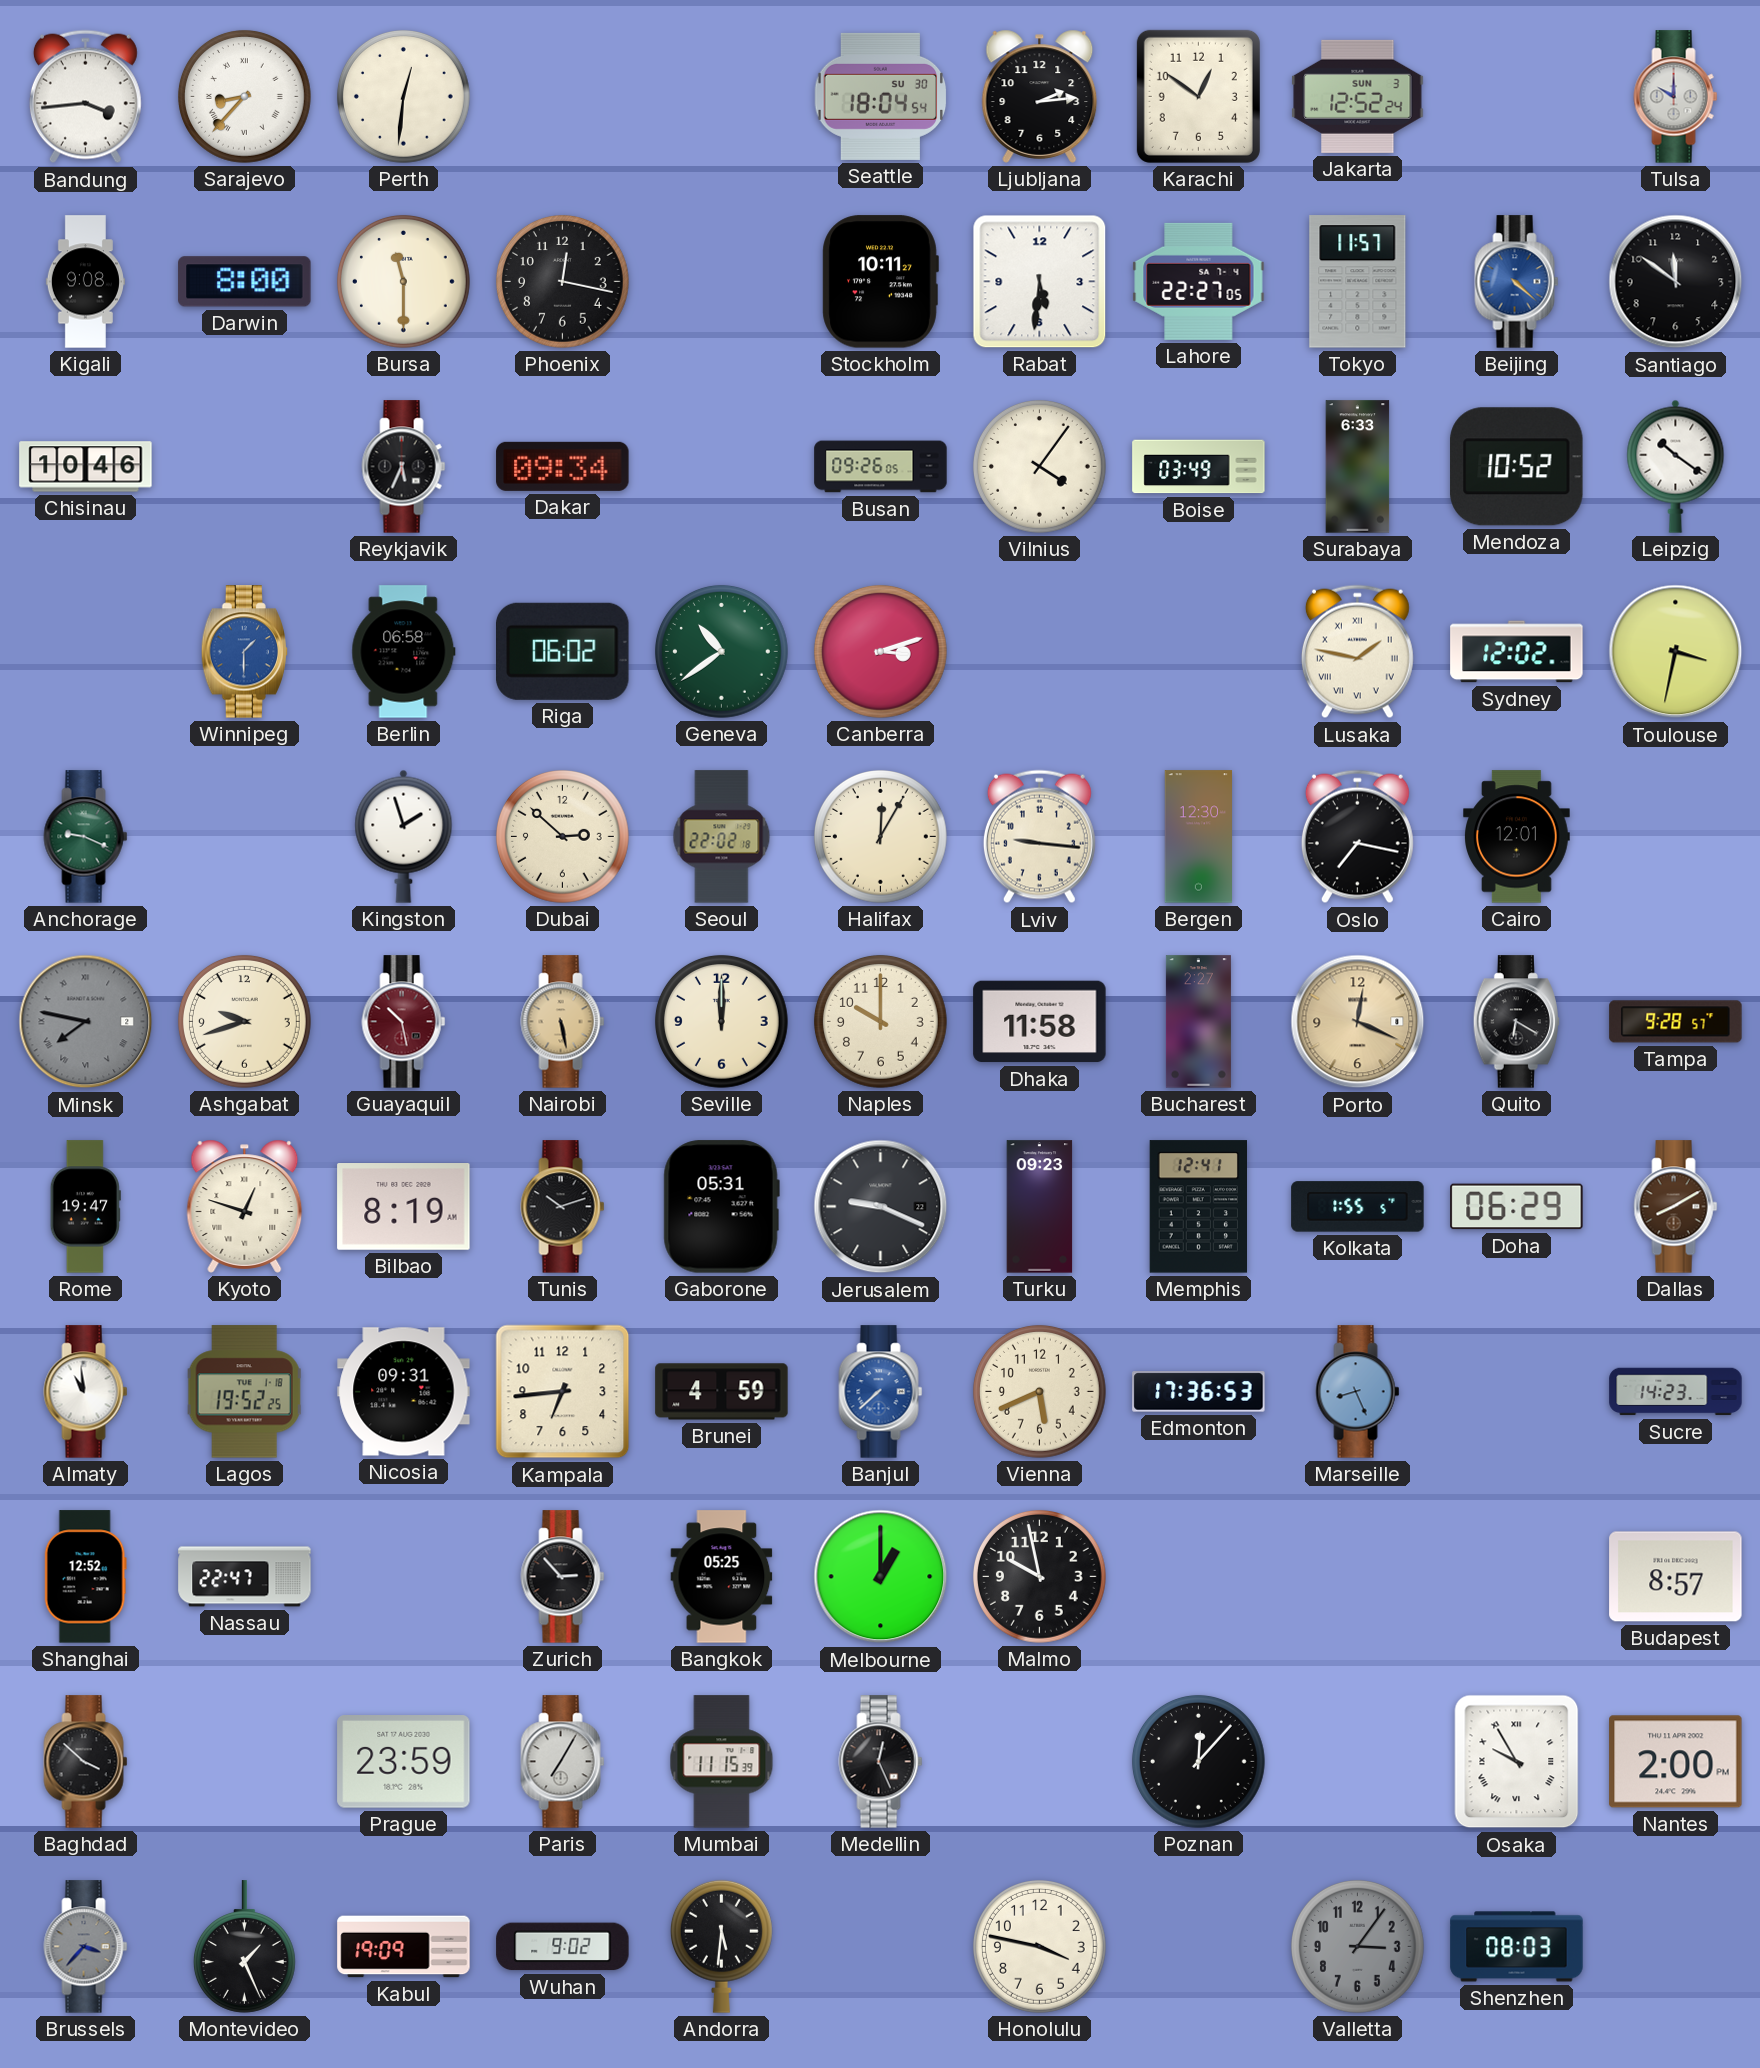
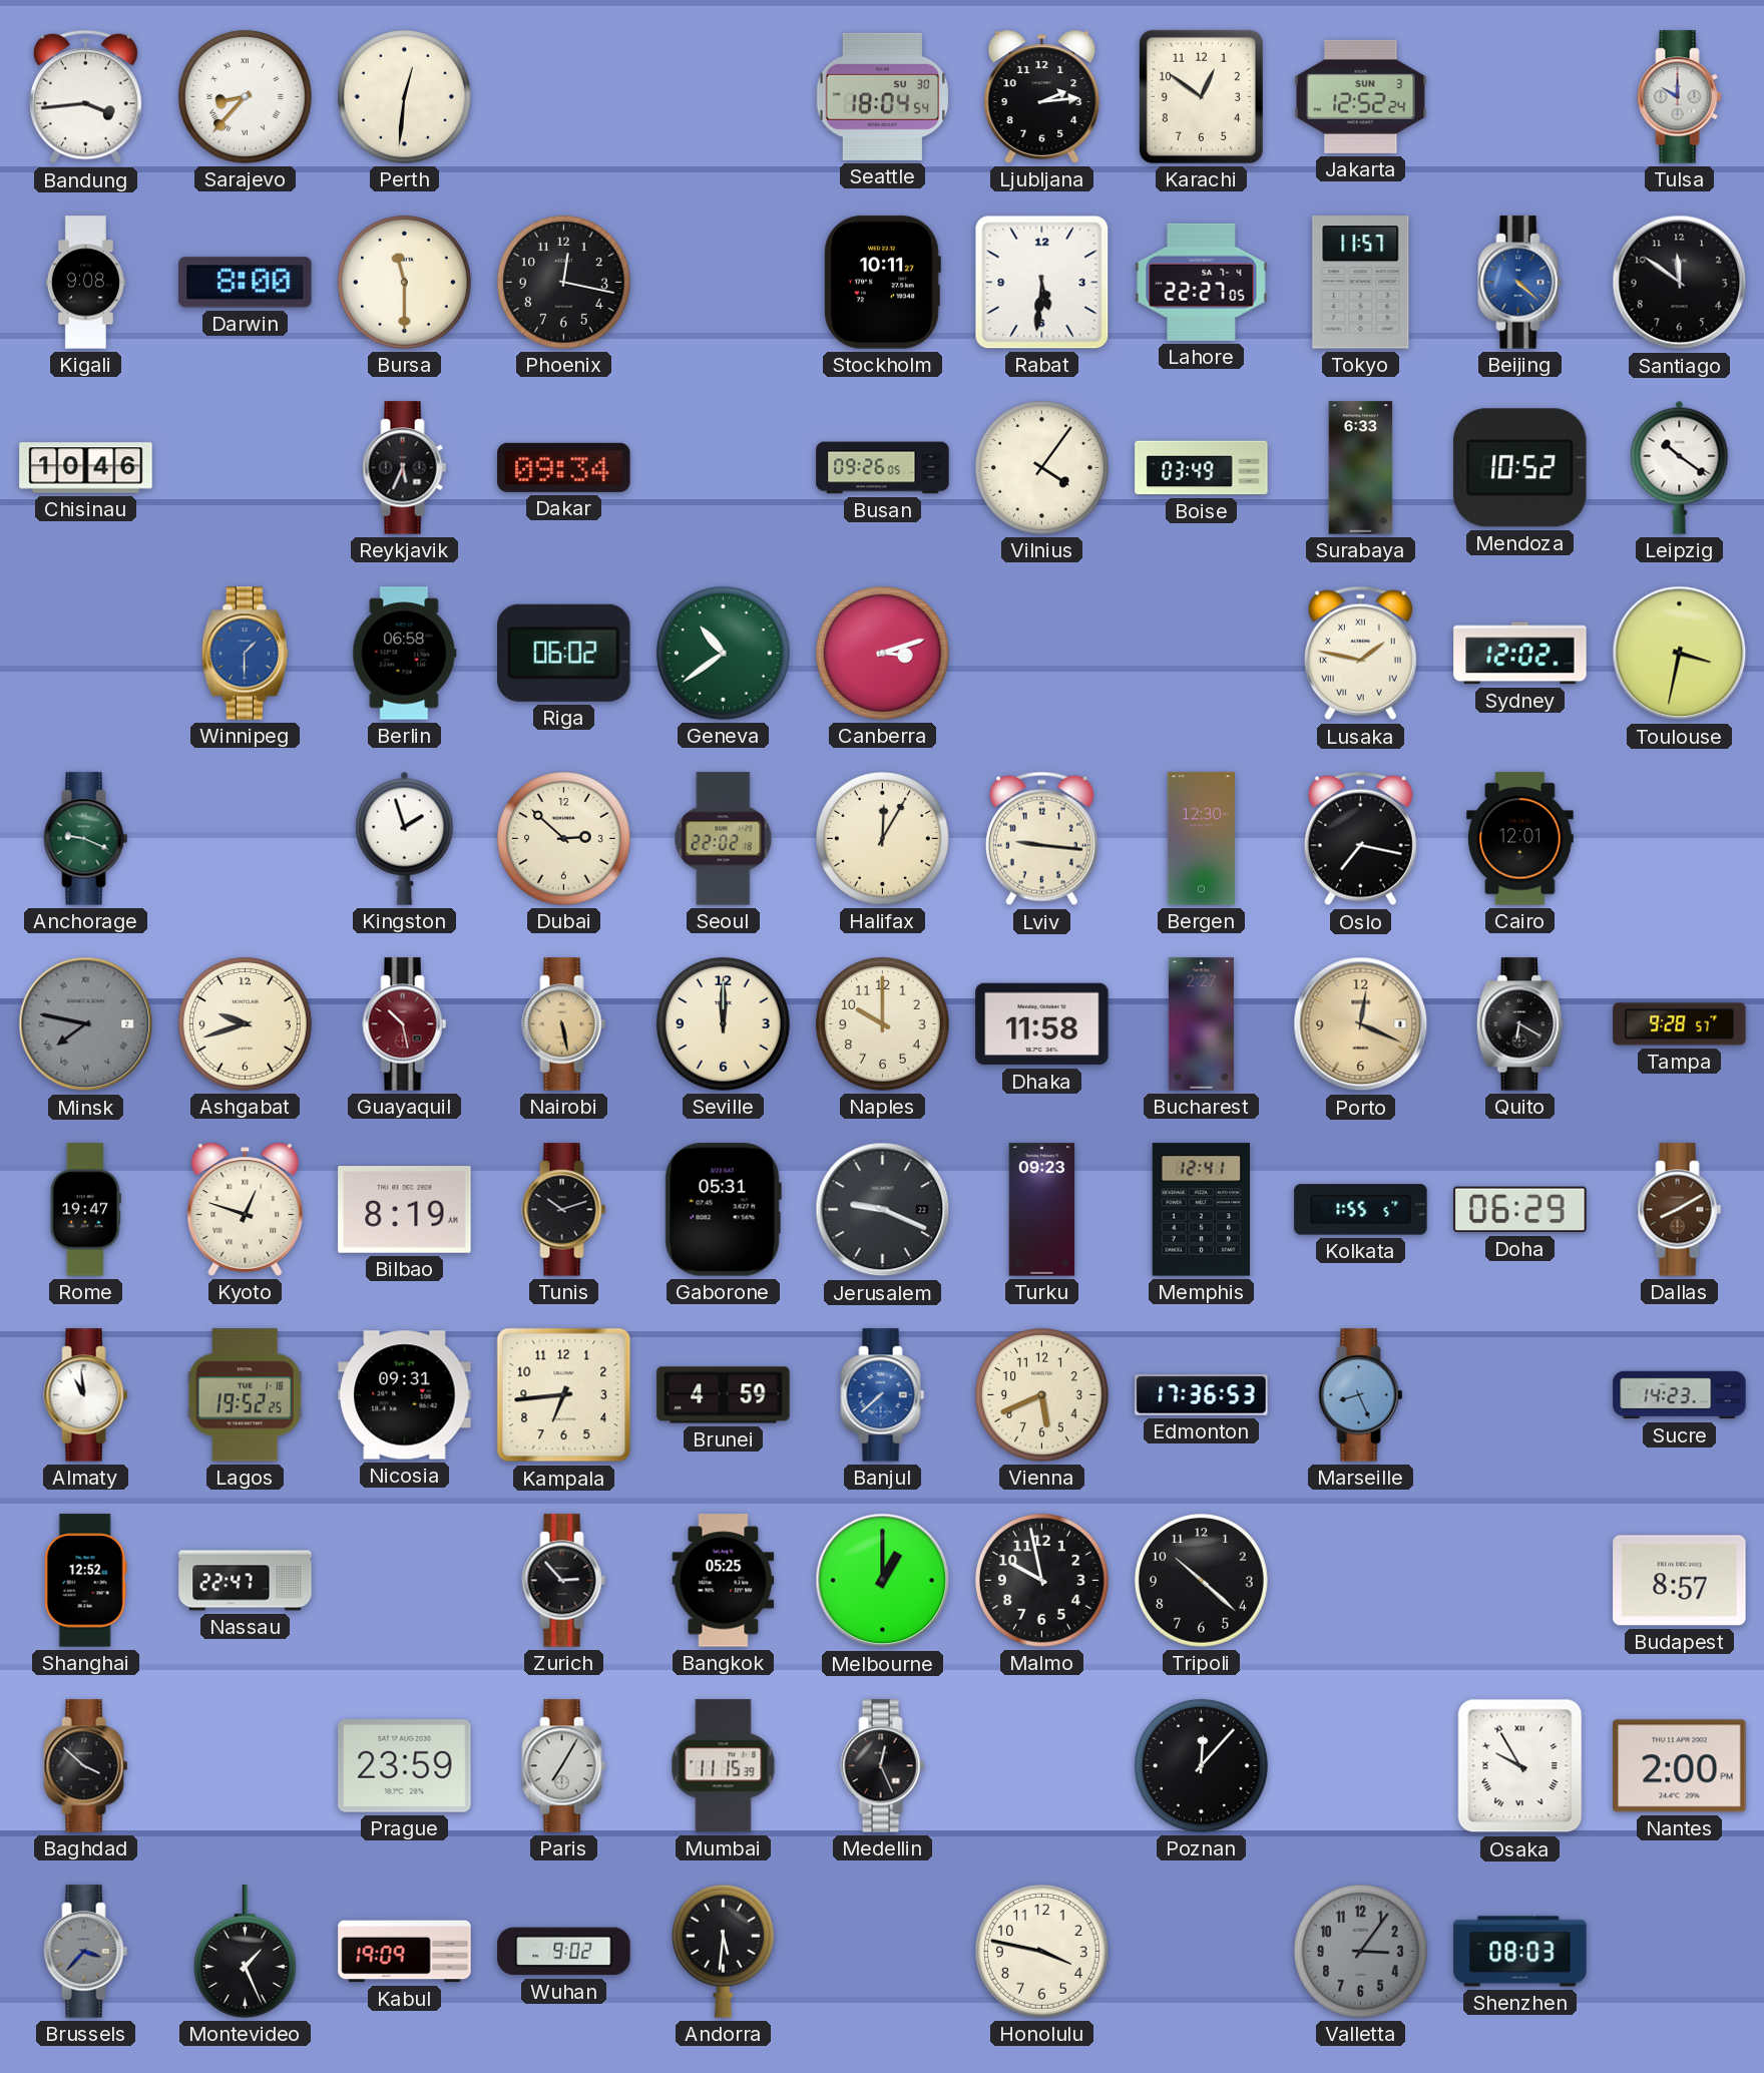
Tripoli: none -> 10:22
